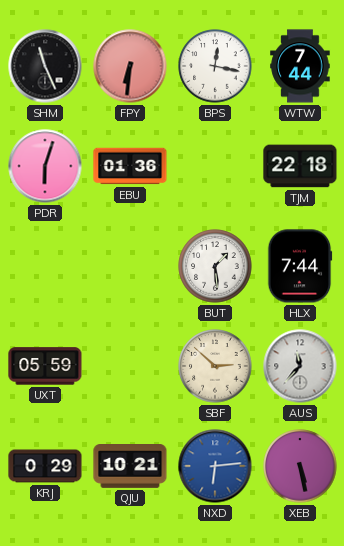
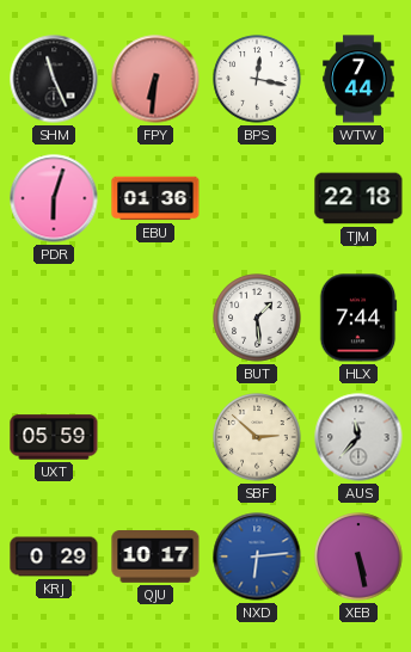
QJU: 10:21 -> 10:17
